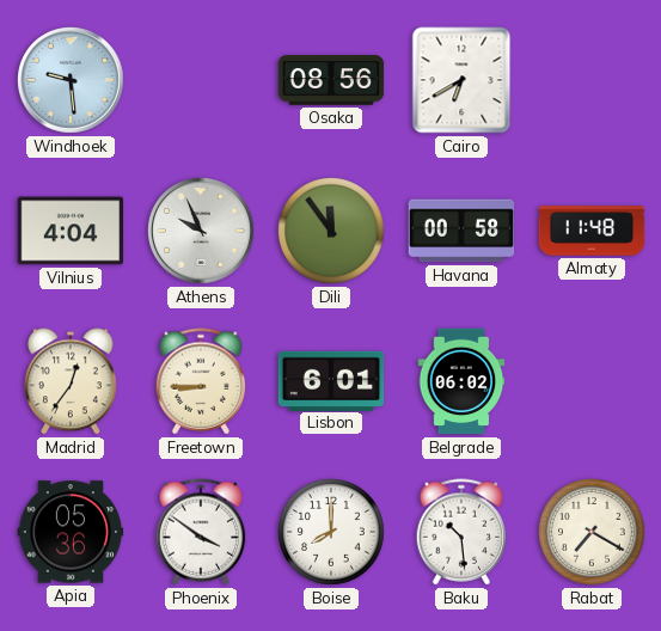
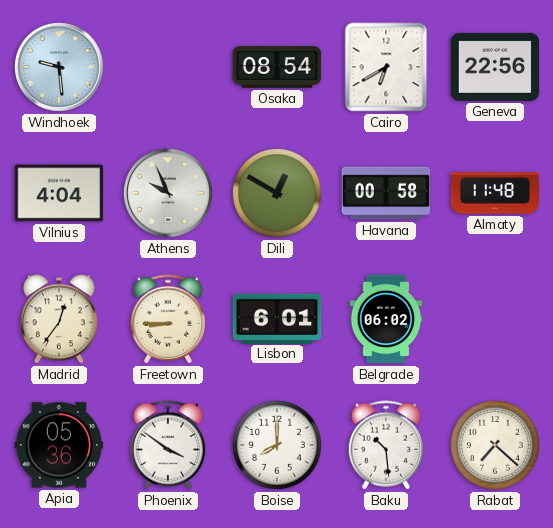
Osaka: 08:56 -> 08:54
Geneva: none -> 22:56
Dili: 11:54 -> 12:50
Rabat: 7:20 -> 7:22
